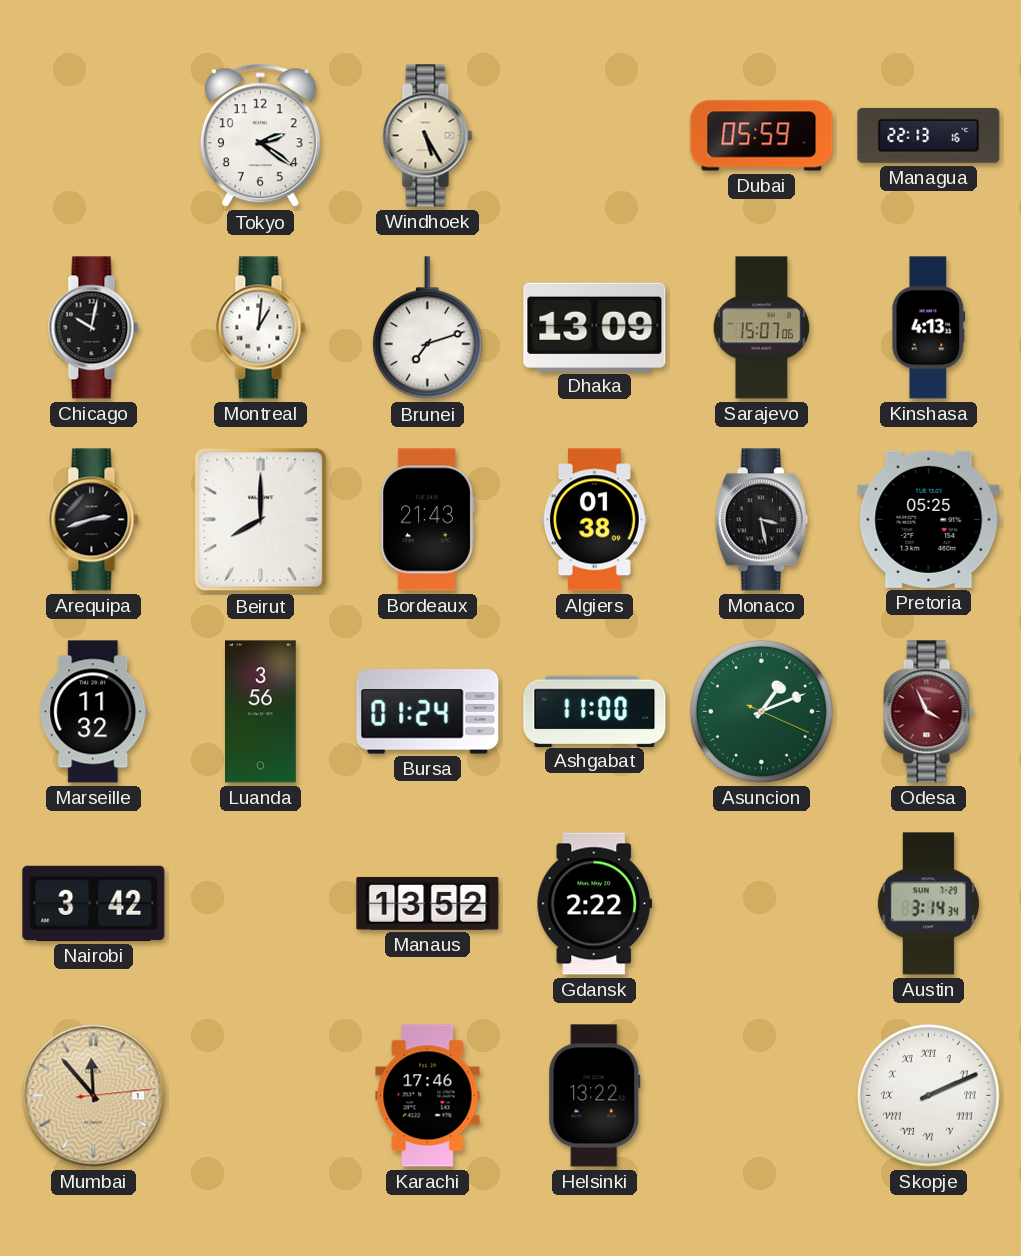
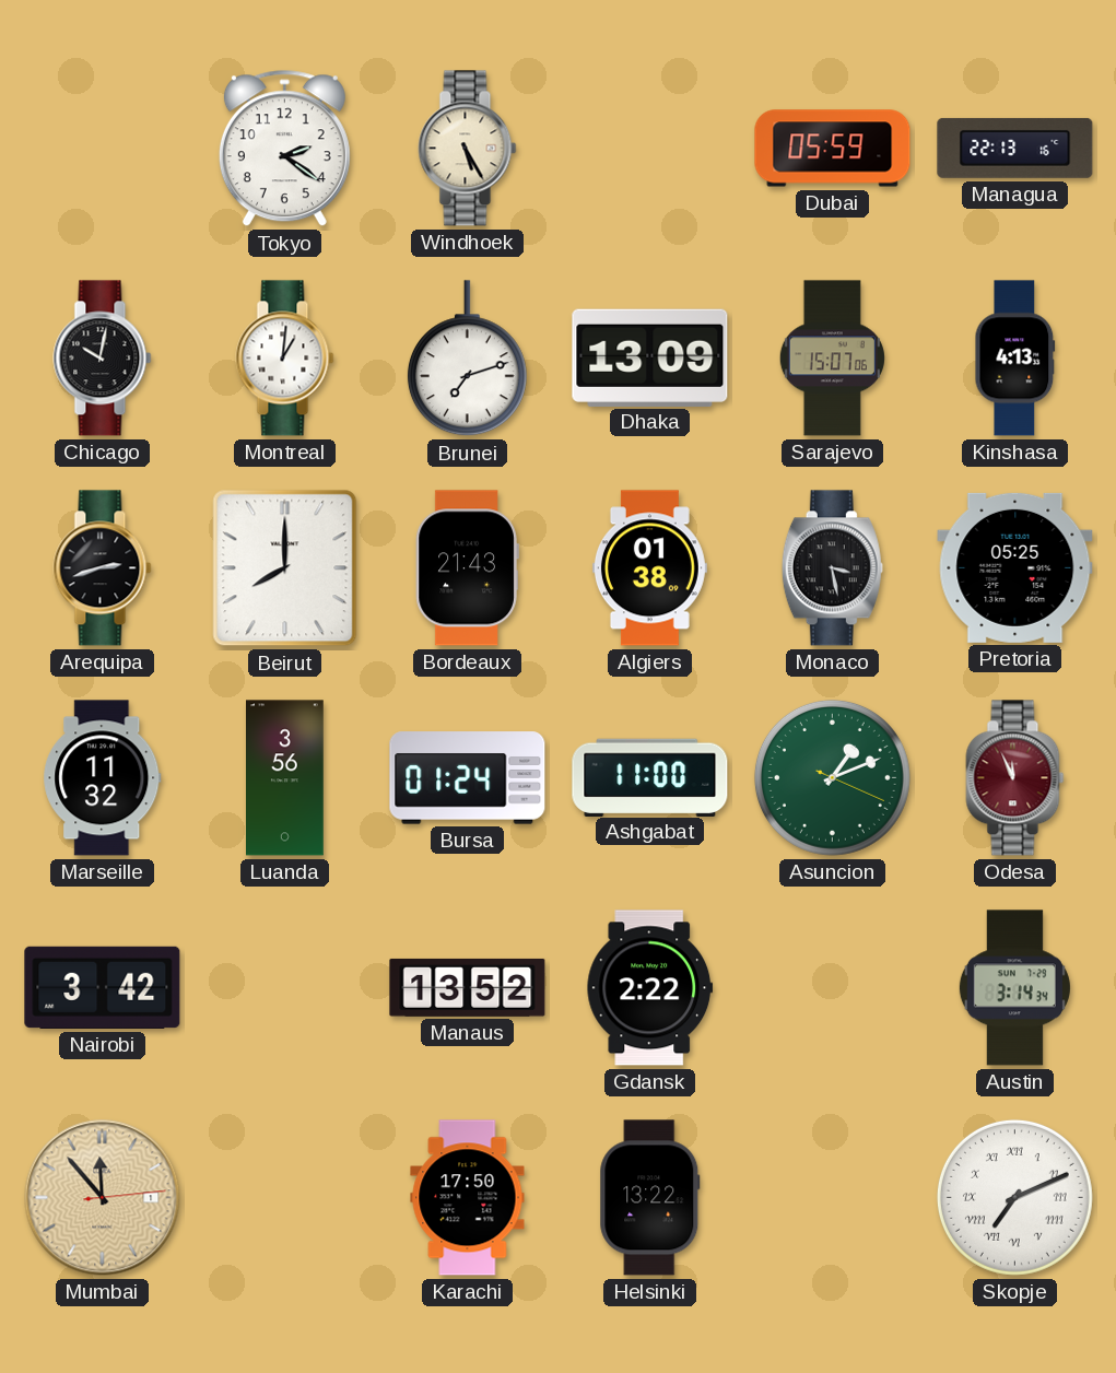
Odesa: 3:56 -> 11:56
Karachi: 17:46 -> 17:50
Skopje: 2:11 -> 7:11
